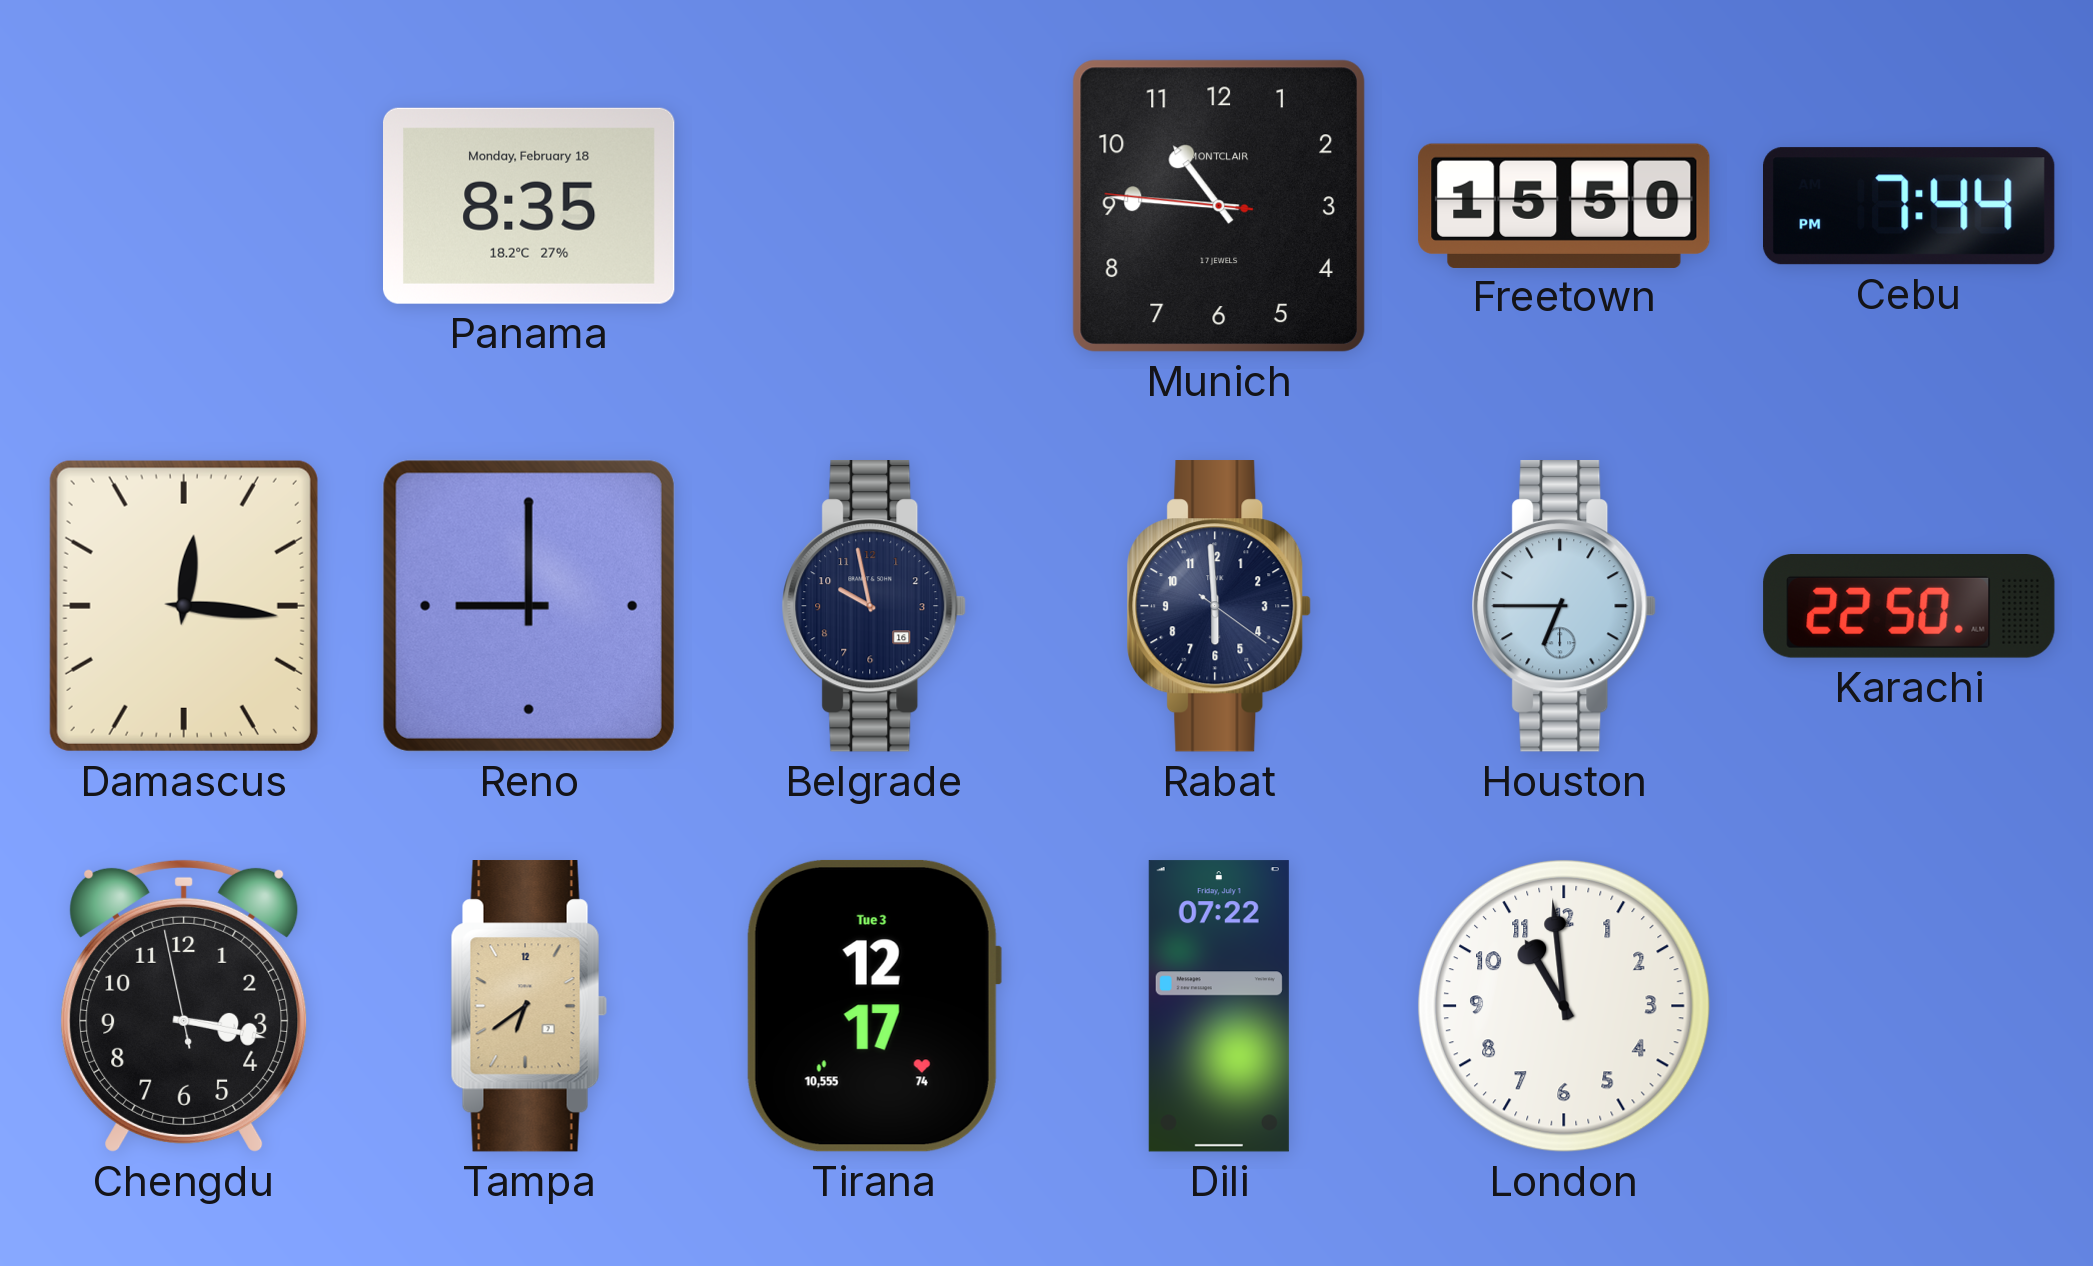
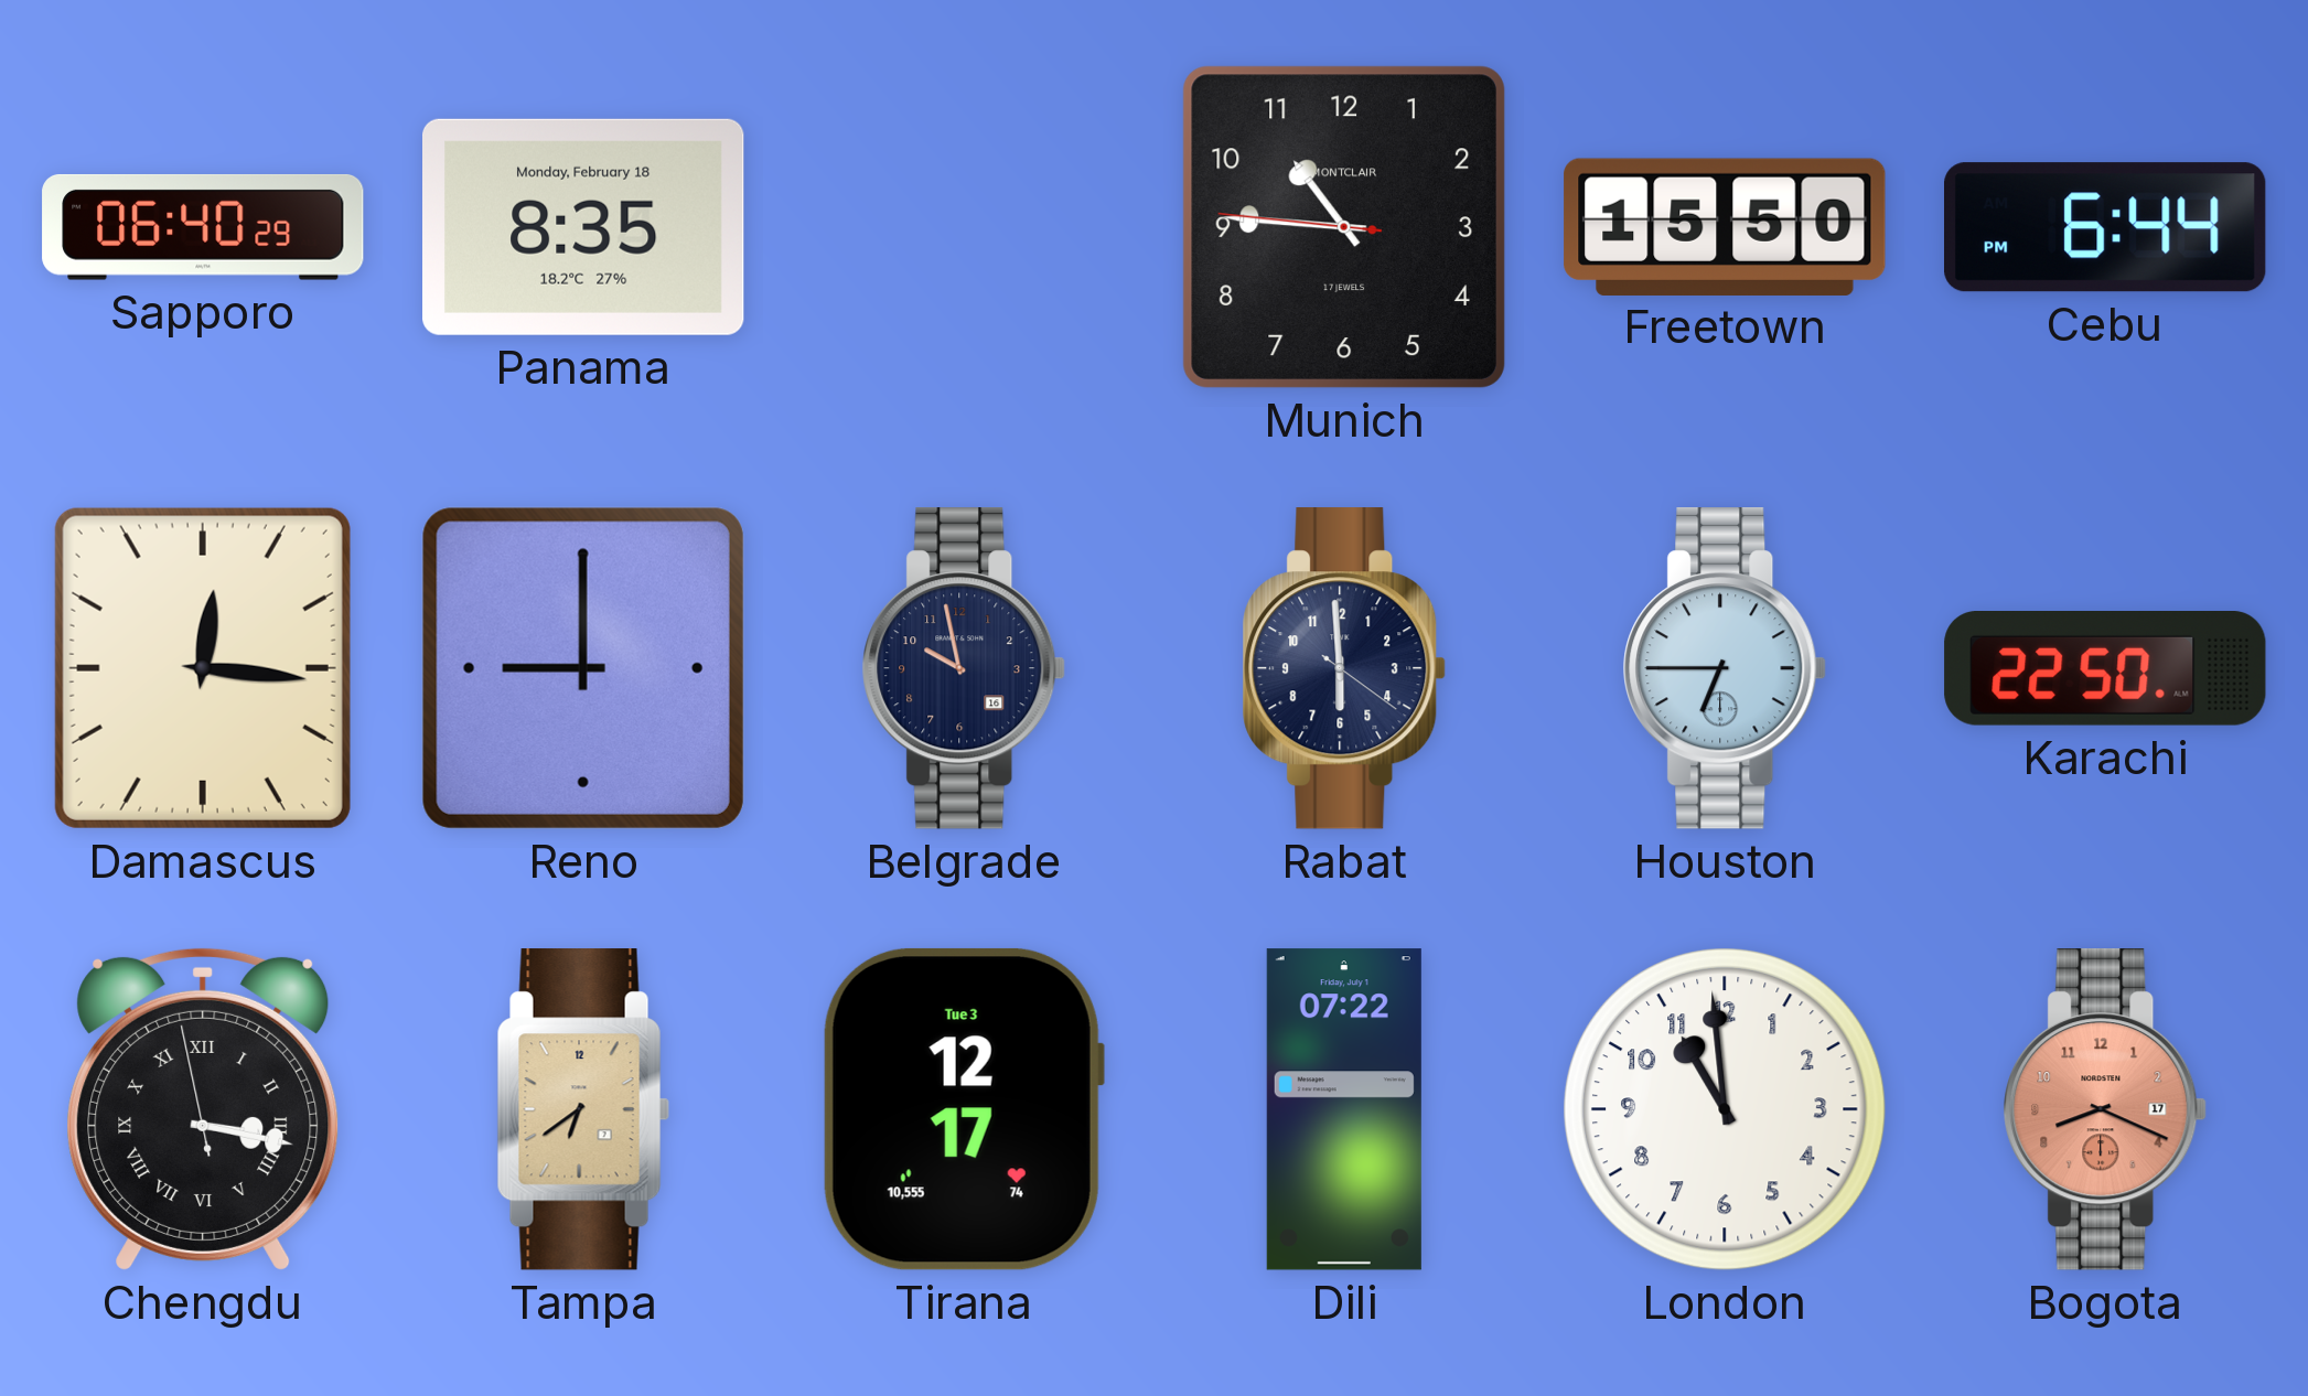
Sapporo: none -> 06:40
Cebu: 7:44 -> 6:44
Chengdu numerals: Arabic -> Roman
Bogota: none -> 8:19
